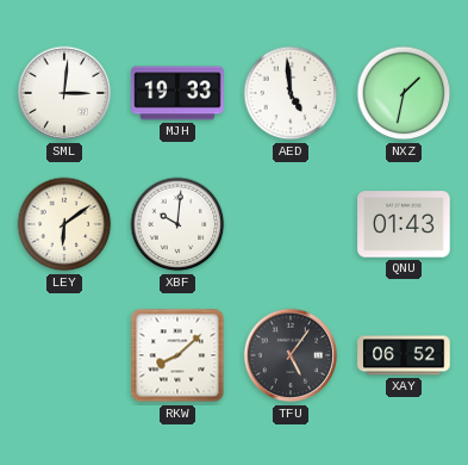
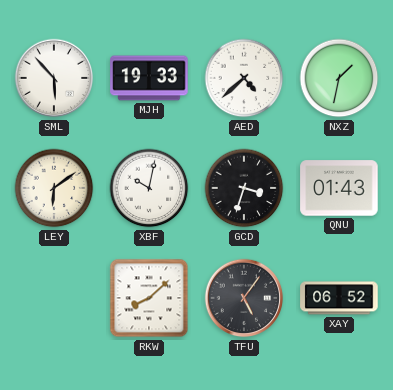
SML: 3:01 -> 5:53
AED: 4:59 -> 4:38
XBF: 10:01 -> 10:02
GCD: none -> 3:33
